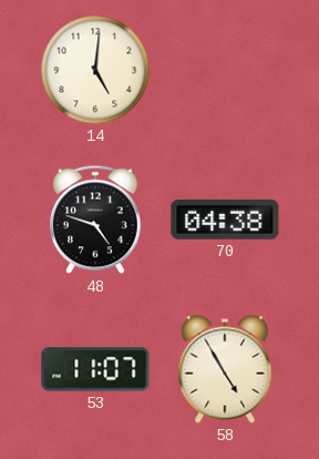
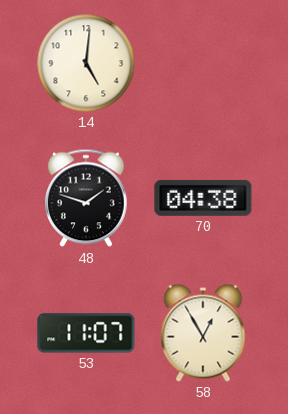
48: 4:48 -> 1:48
58: 4:55 -> 12:55
